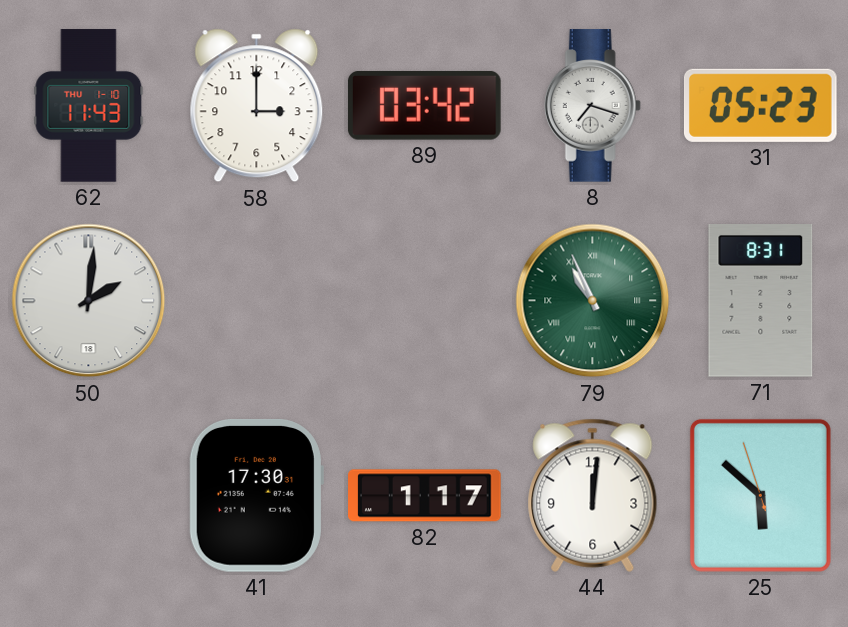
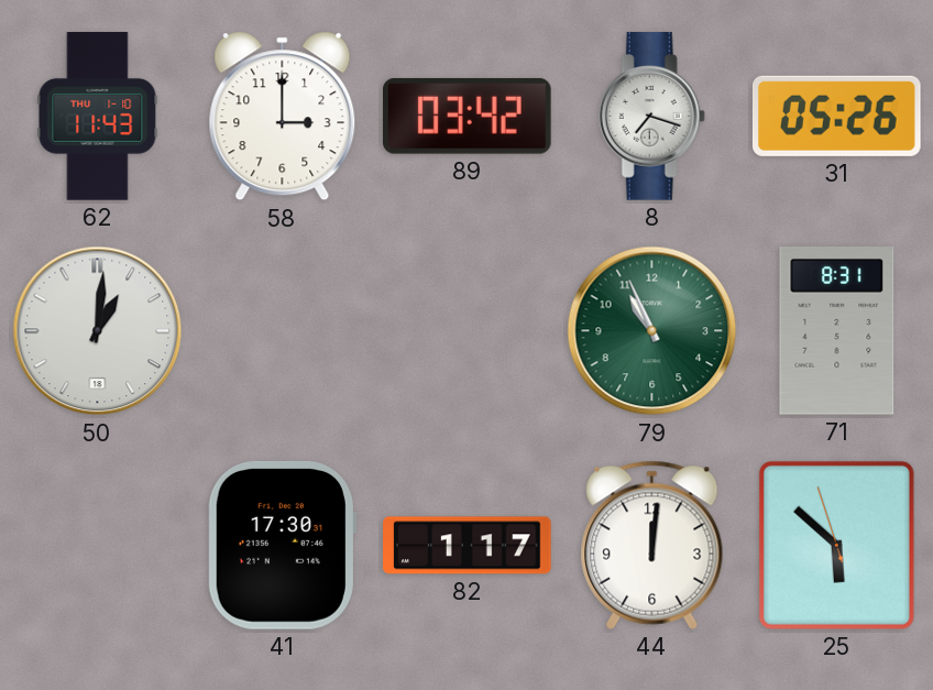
31: 05:23 -> 05:26
50: 2:01 -> 1:01
79 numerals: Roman -> Arabic
